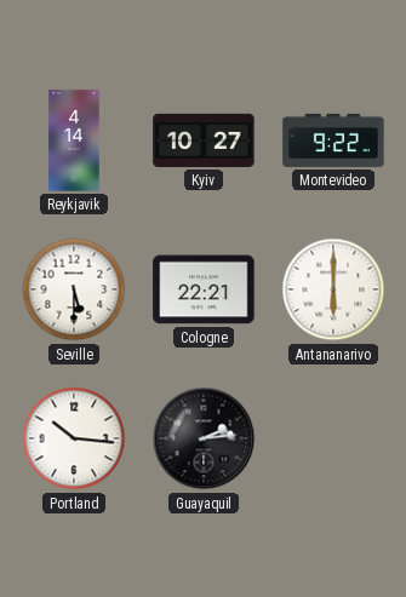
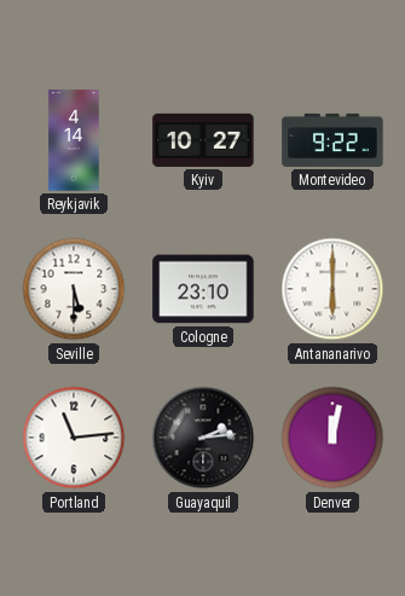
Cologne: 22:21 -> 23:10
Portland: 10:16 -> 11:14
Denver: none -> 12:02
